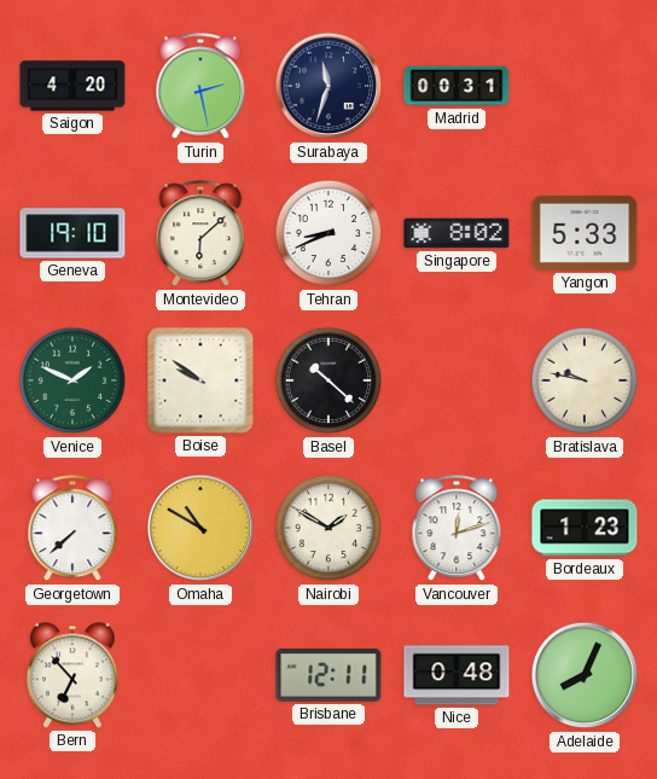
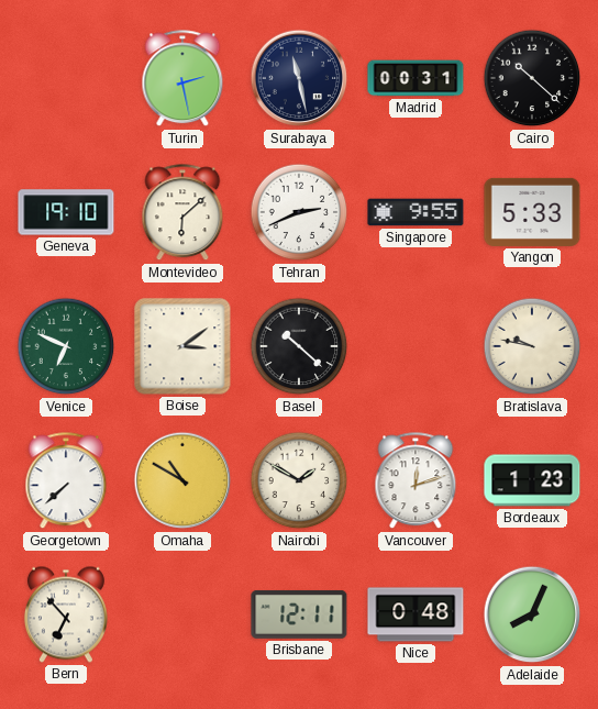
Saigon: 4:20 -> none
Surabaya: 11:33 -> 11:28
Cairo: none -> 10:22
Tehran: 8:41 -> 2:41
Singapore: 8:02 -> 9:55
Venice: 1:49 -> 6:49
Boise: 9:51 -> 3:09
